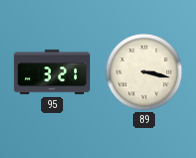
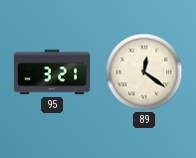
89: 3:17 -> 12:21
